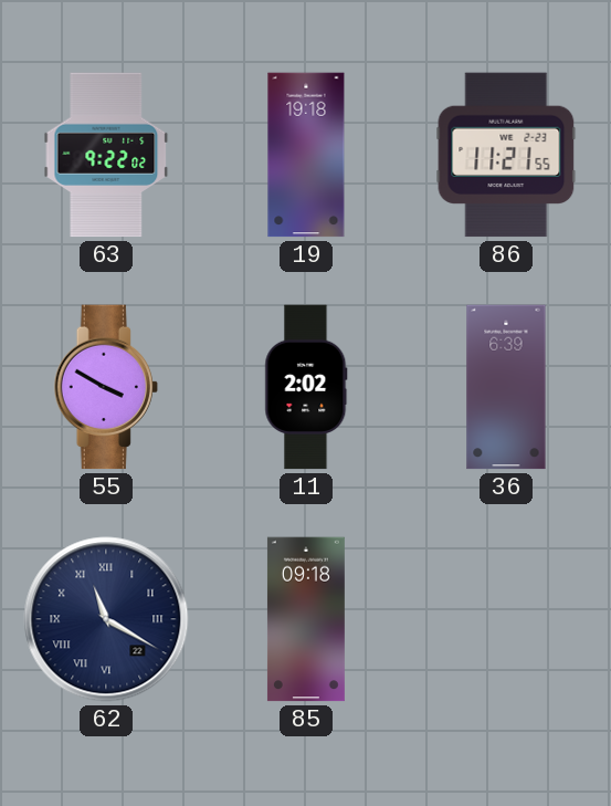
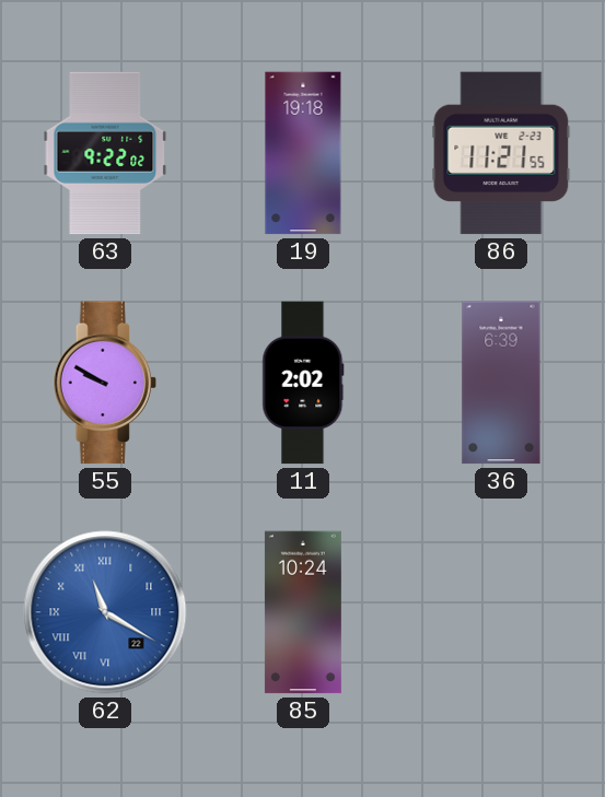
55: 3:50 -> 9:50
62 dial: navy -> blue
85: 09:18 -> 10:24
